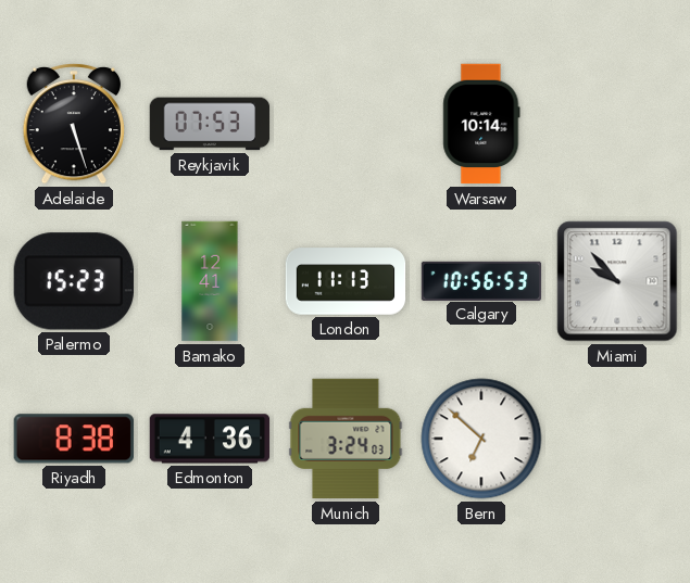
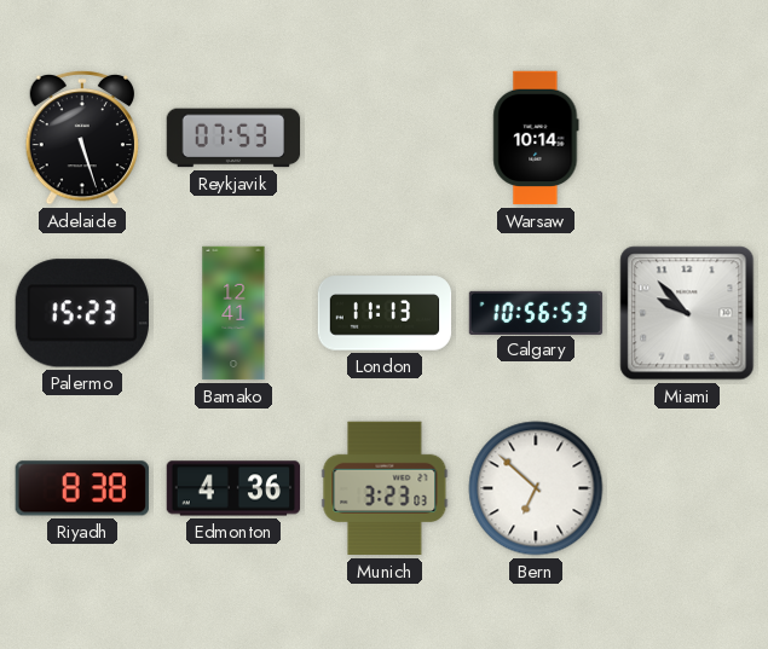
Munich: 3:24 -> 3:23
